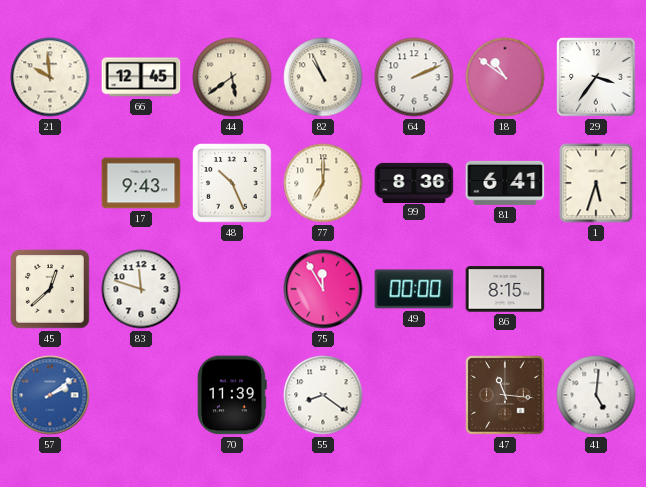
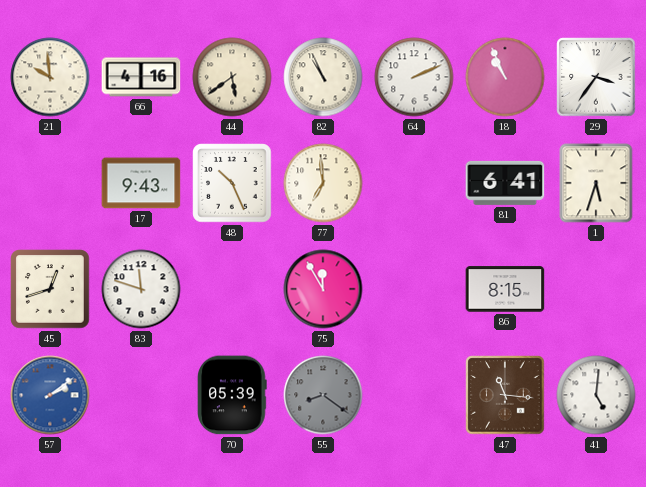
66: 12:45 -> 4:16
18: 10:51 -> 10:56
77: 7:00 -> 6:59
99: 8:36 -> none
45: 12:38 -> 12:42
49: 00:00 -> none
70: 11:39 -> 05:39
55 dial: white -> grey
